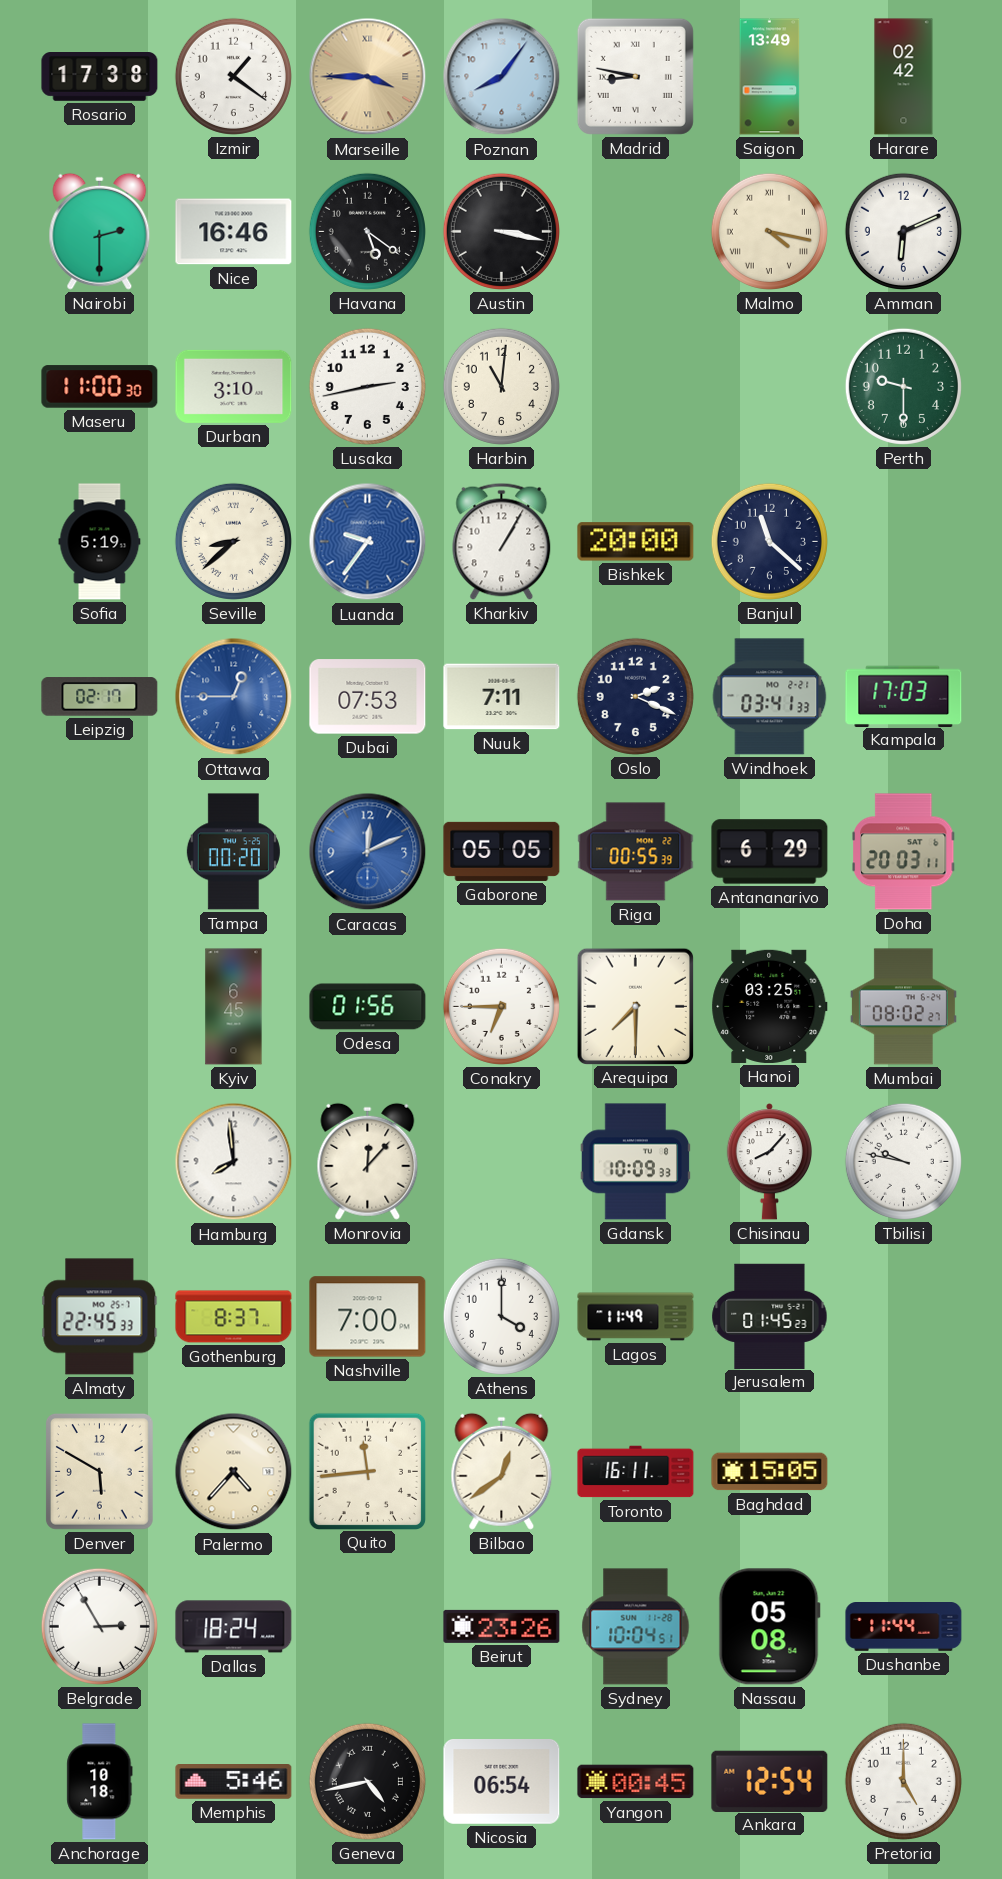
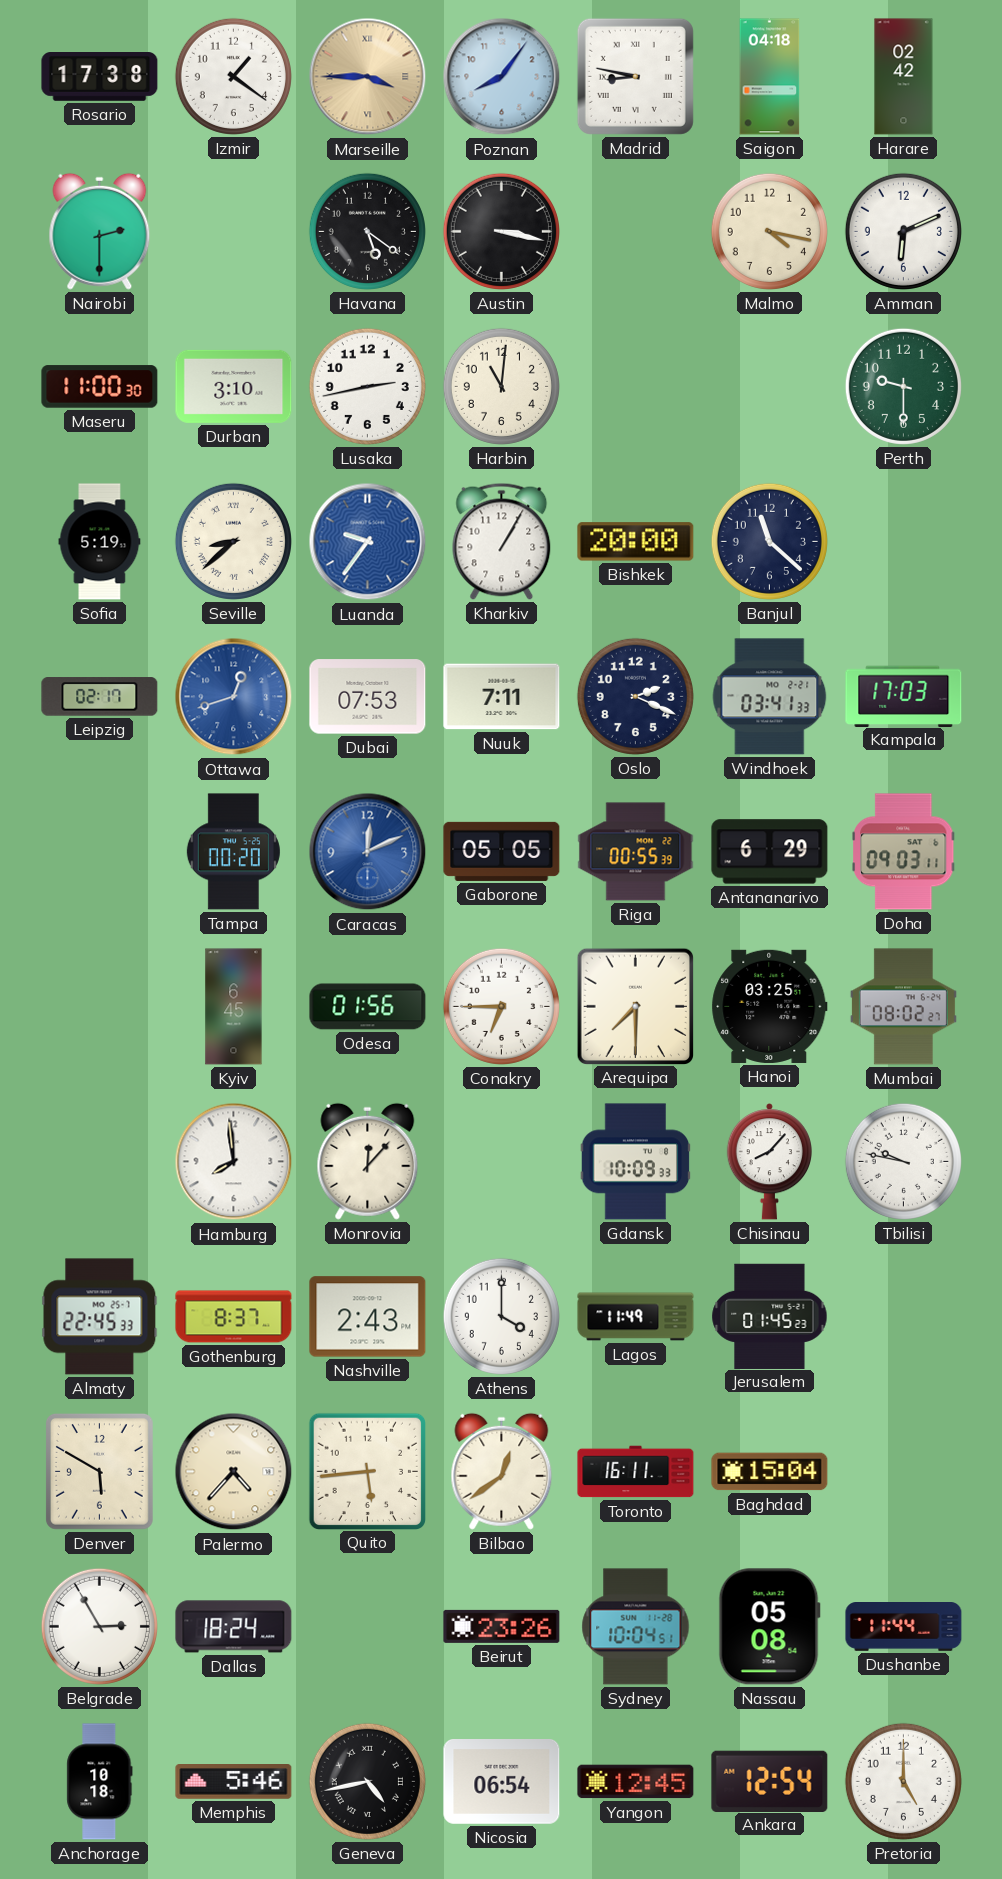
Saigon: 13:49 -> 04:18
Nice: 16:46 -> none
Malmo numerals: Roman -> Arabic
Ottawa: 12:45 -> 12:42
Doha: 20:03 -> 09:03
Nashville: 7:00 -> 2:43
Quito: 11:44 -> 5:44
Baghdad: 15:05 -> 15:04
Yangon: 00:45 -> 12:45
